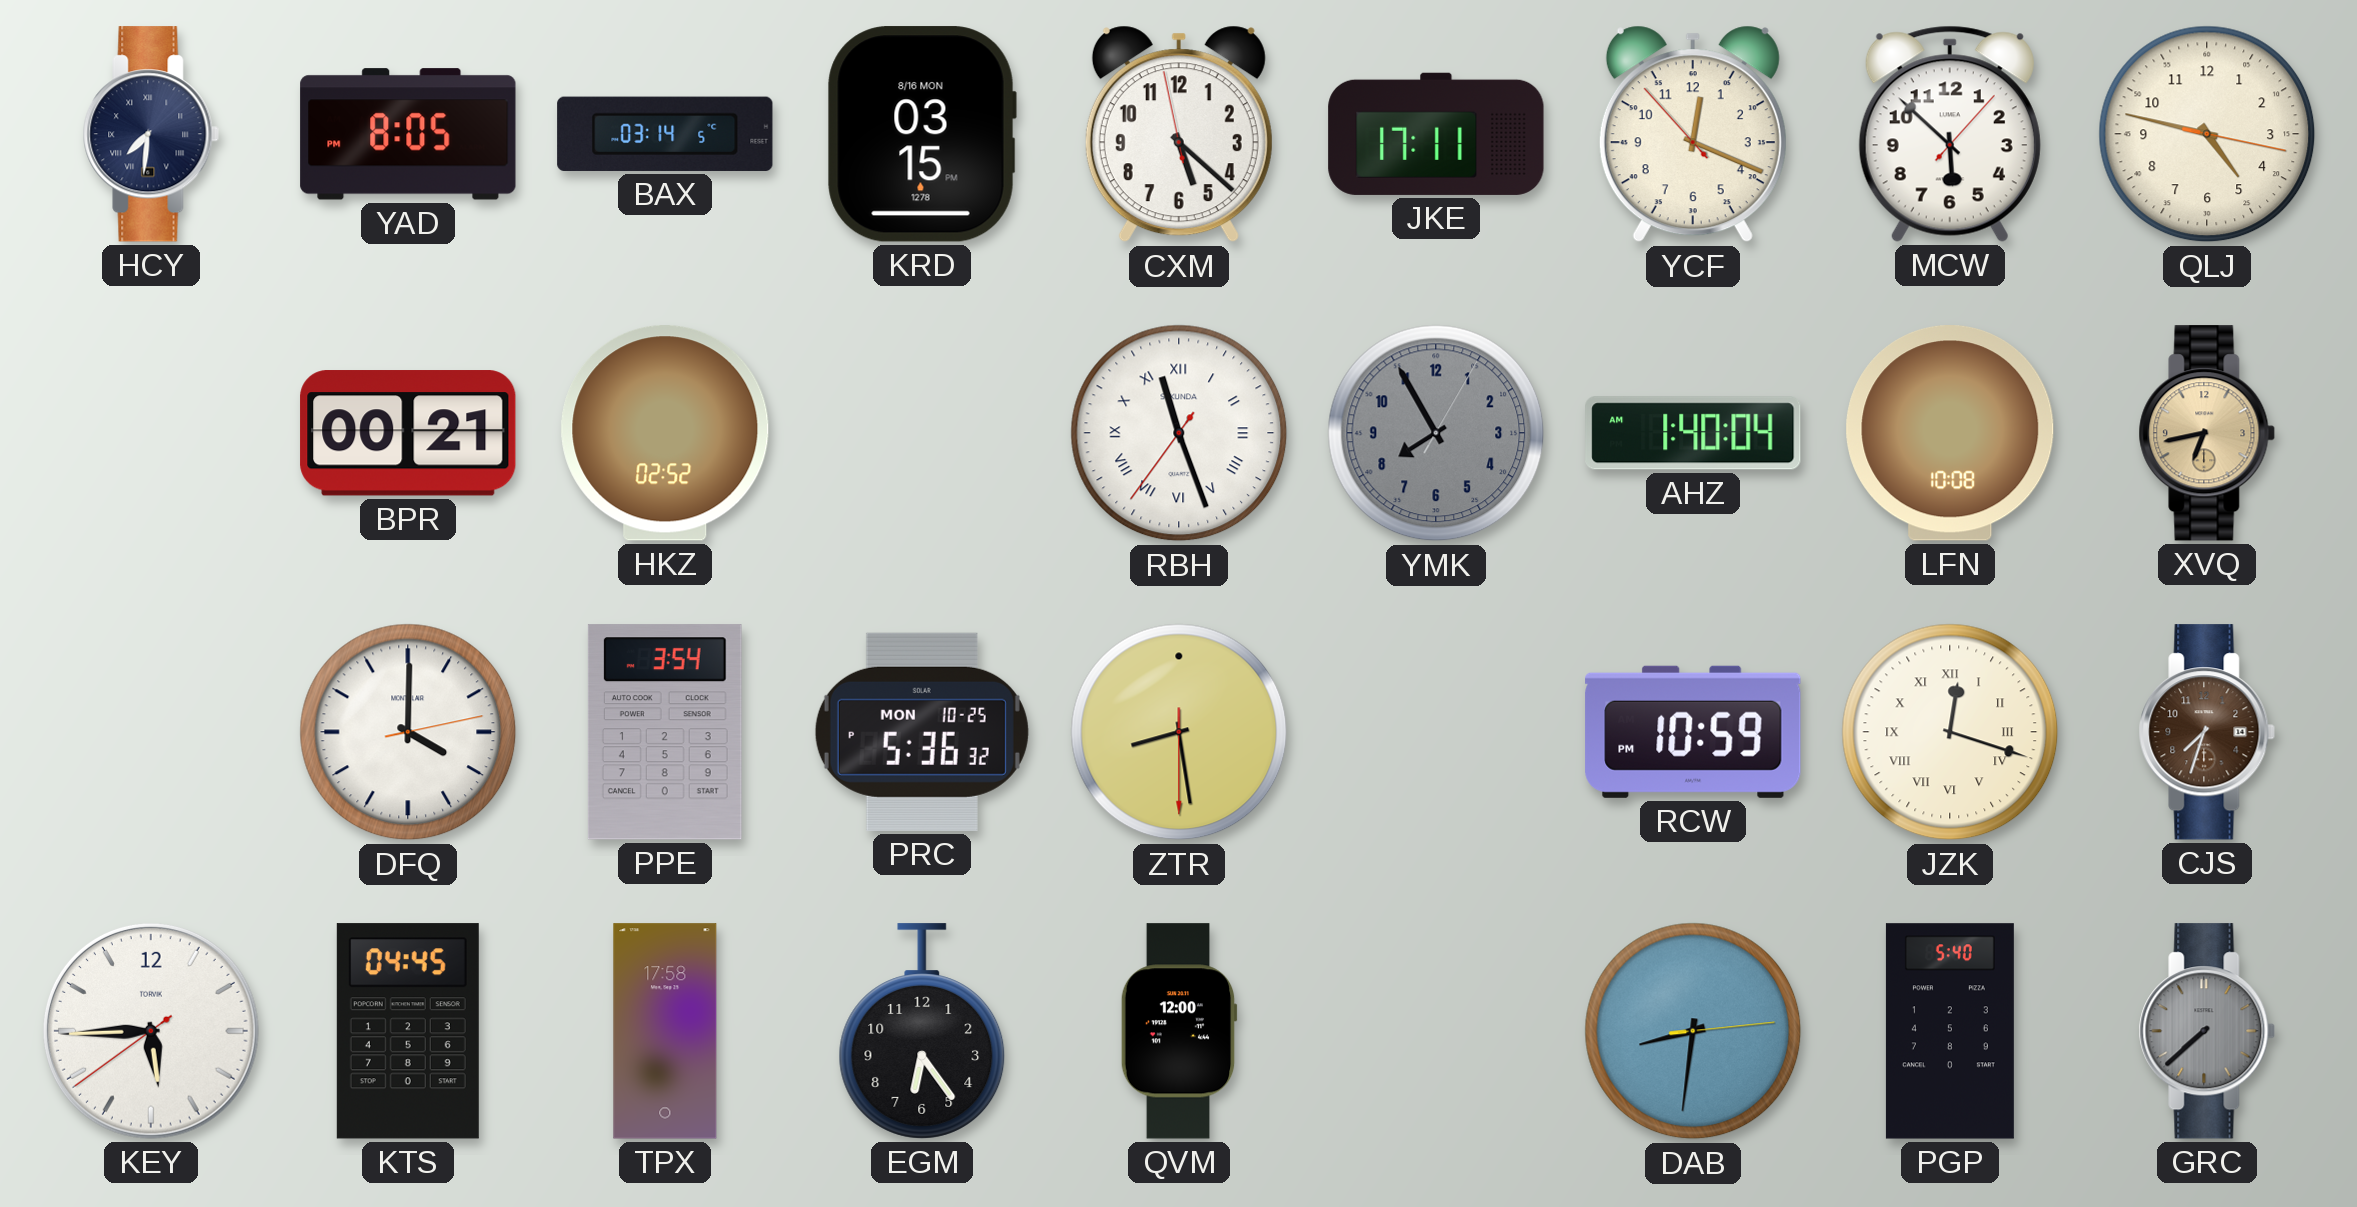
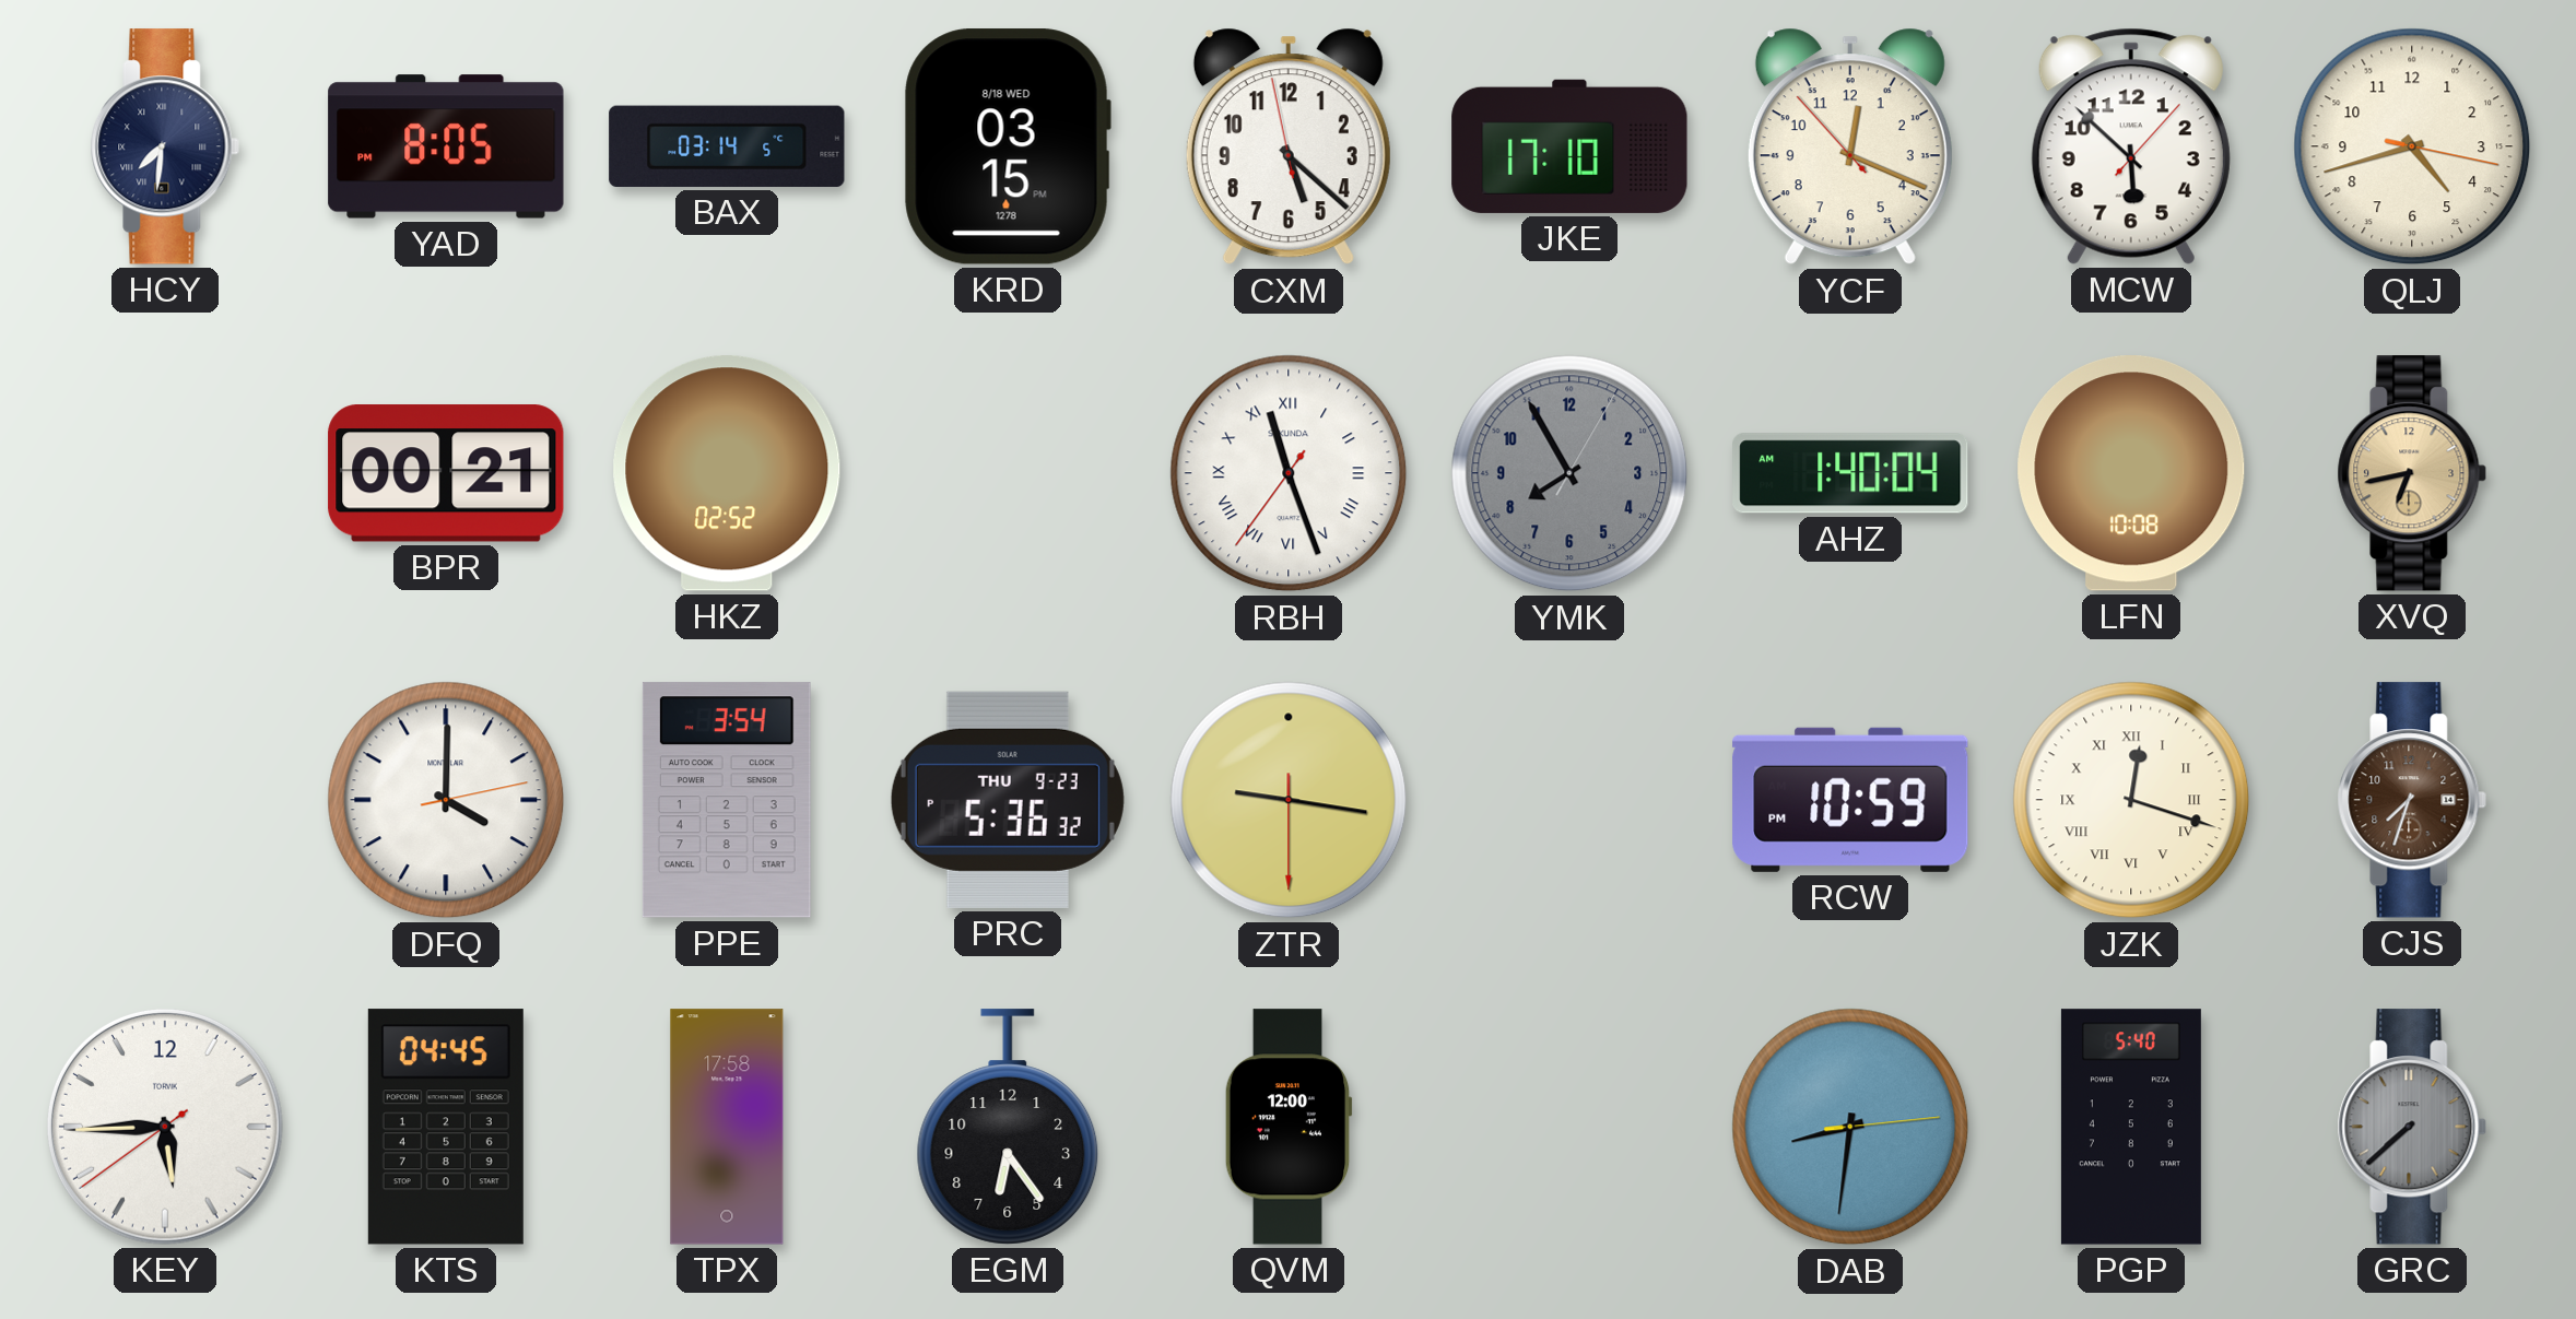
KRD date: 8/16 MON -> 8/18 WED
JKE: 17:11 -> 17:10
QLJ: 4:47 -> 4:42
PRC date: MON 10-25 -> THU 9-23
ZTR: 8:28 -> 9:16
